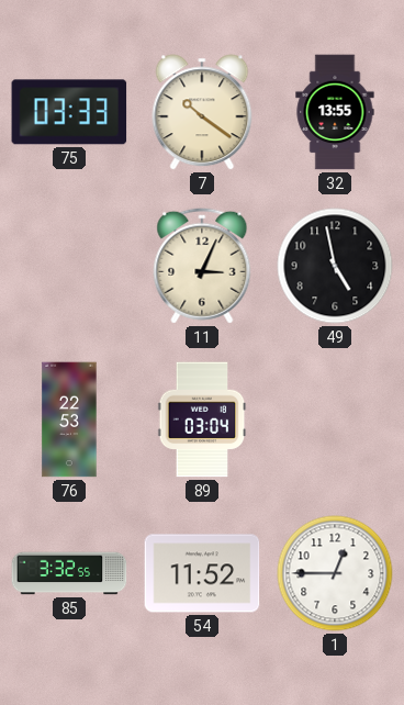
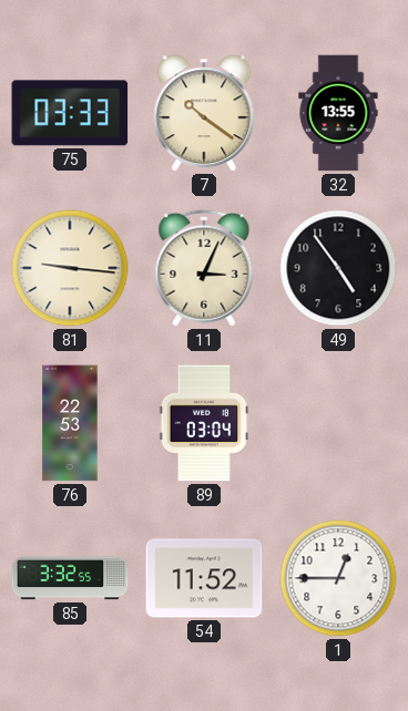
81: none -> 9:16
49: 4:58 -> 4:54
